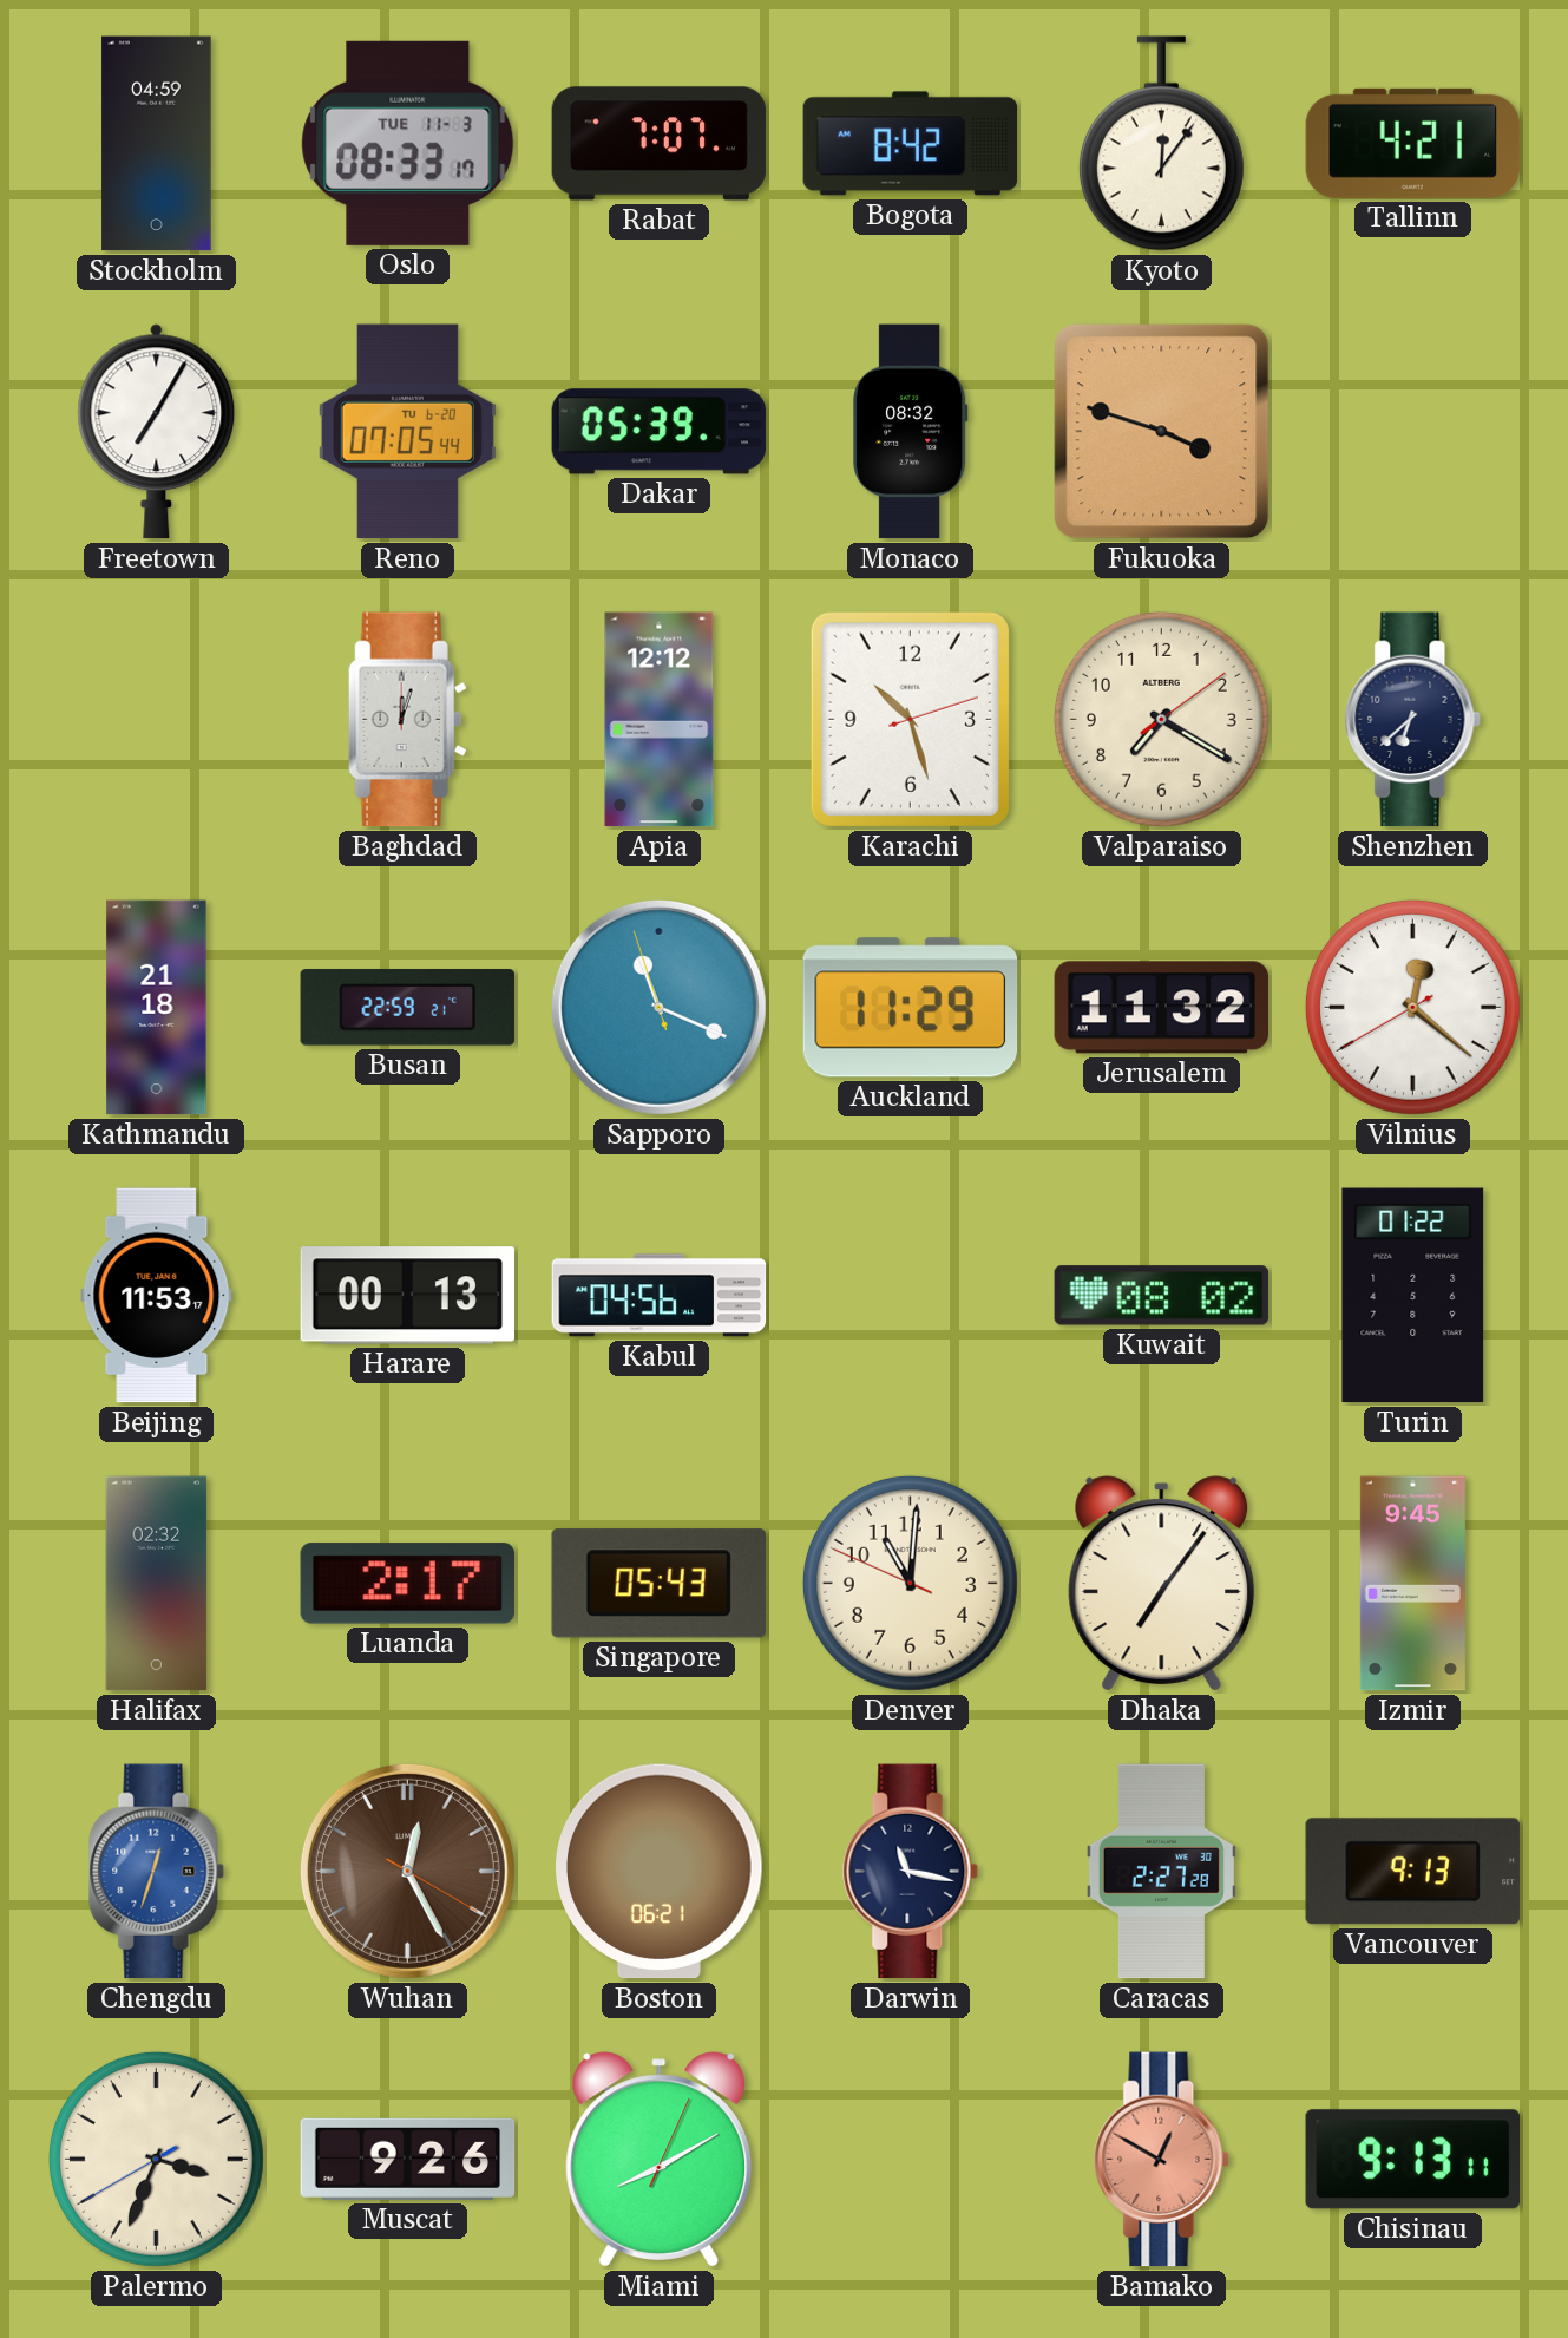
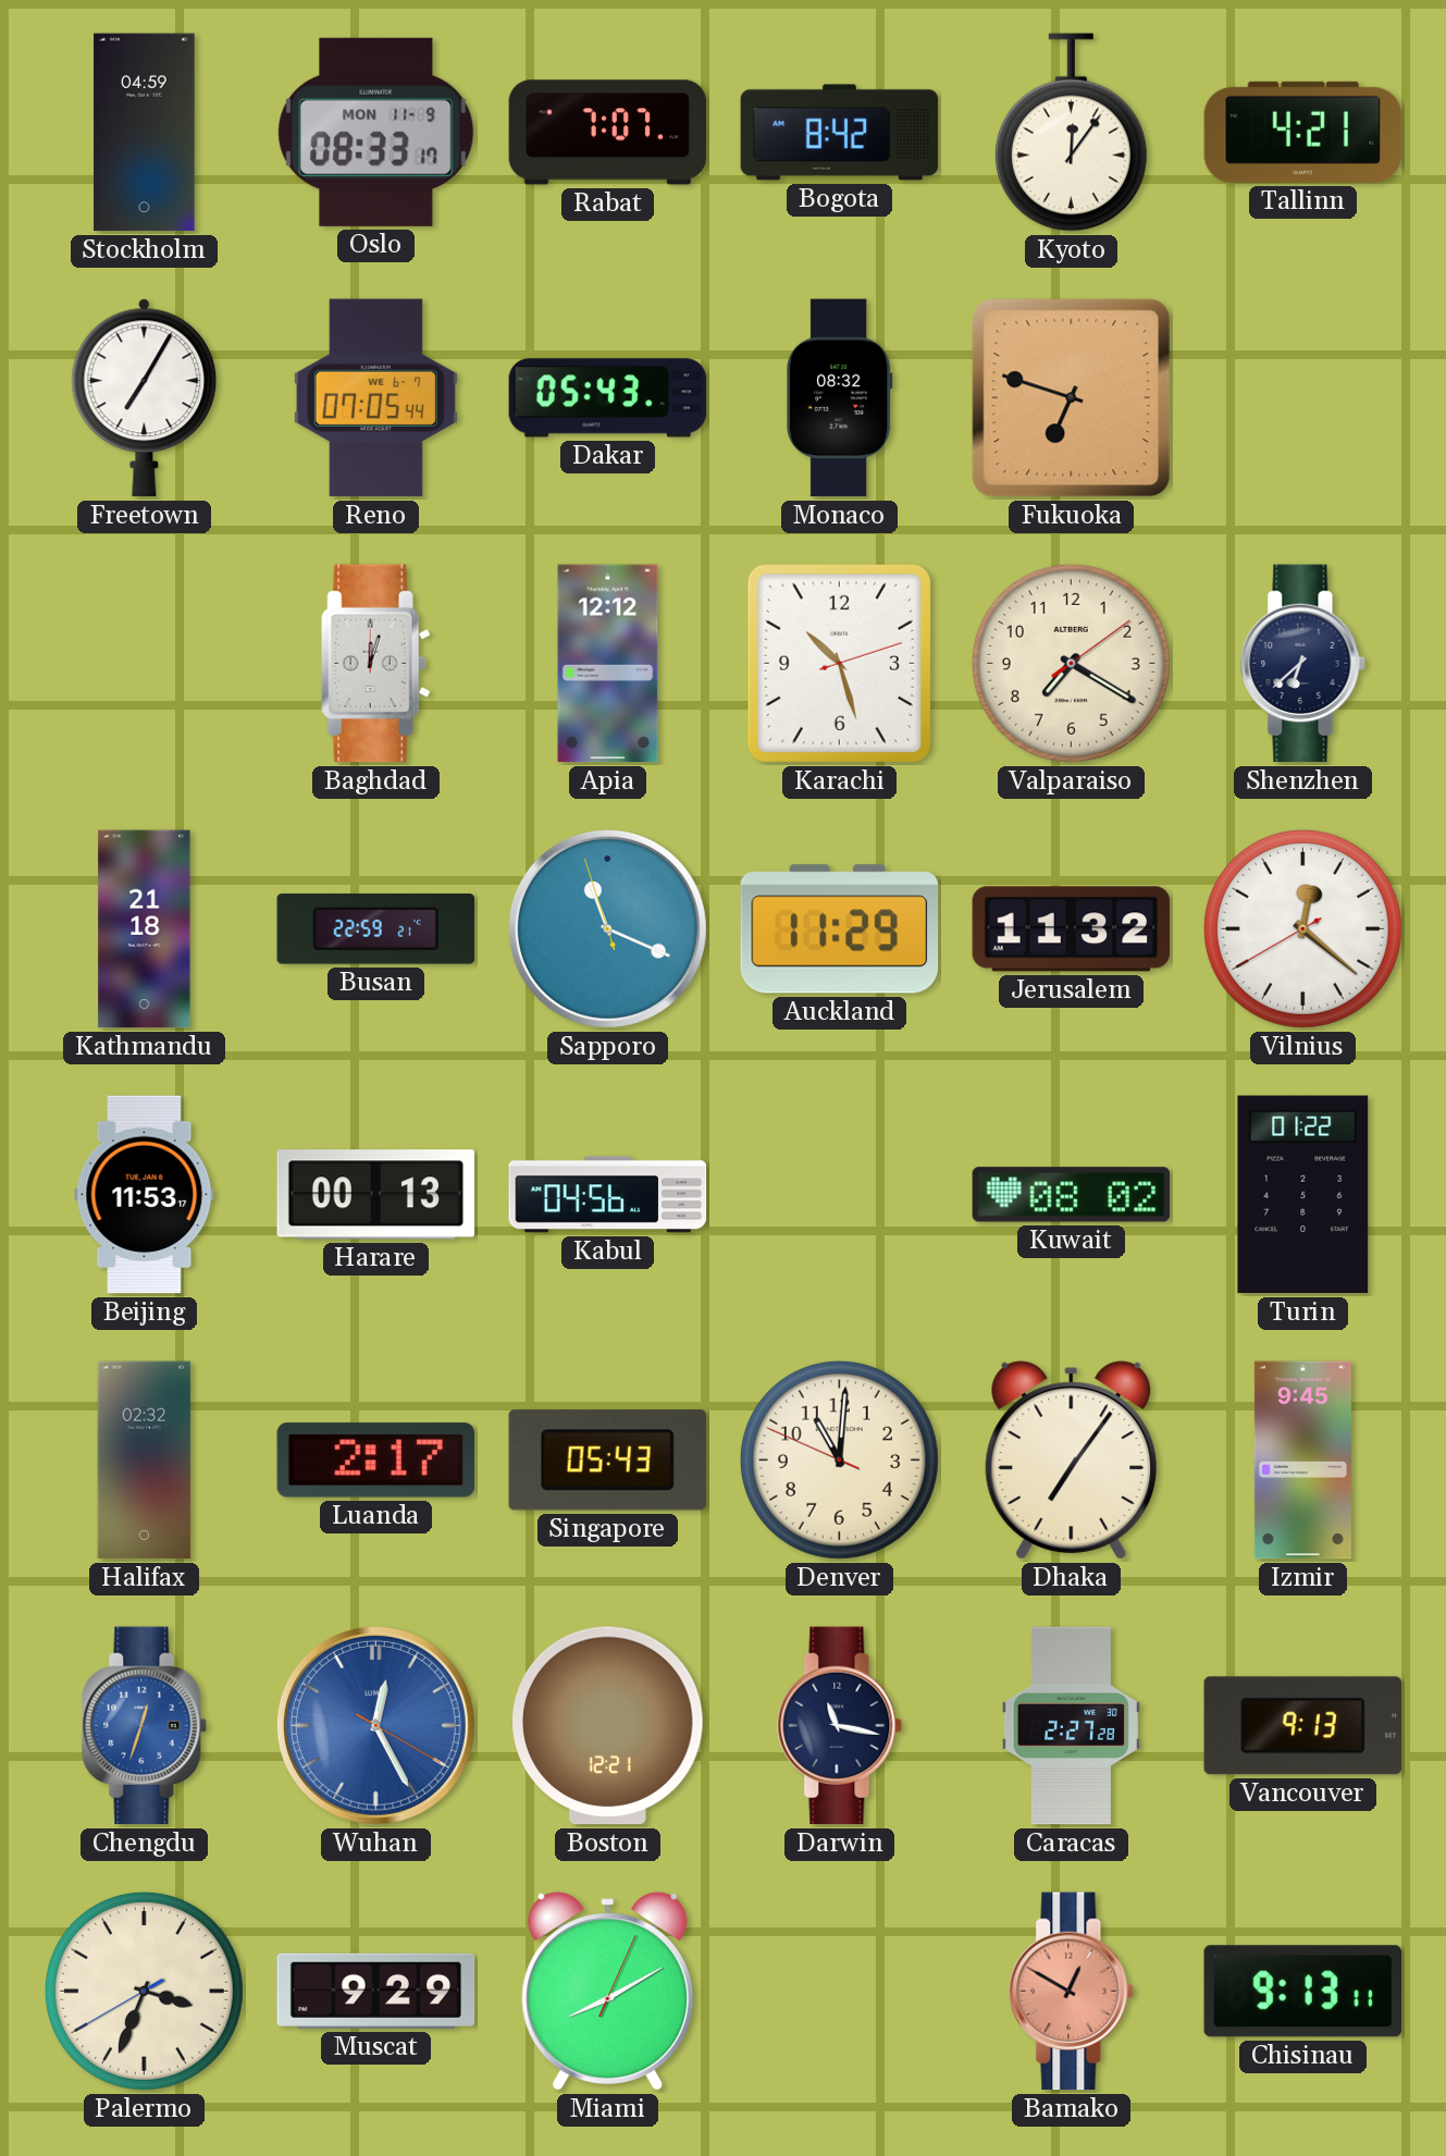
Oslo date: TUE 11-3 -> MON 11-9
Reno date: TU 6-20 -> WE 6-7
Dakar: 05:39 -> 05:43
Fukuoka: 3:48 -> 6:48
Wuhan dial: brown -> blue
Boston: 06:21 -> 12:21
Muscat: 9:26 -> 9:29
